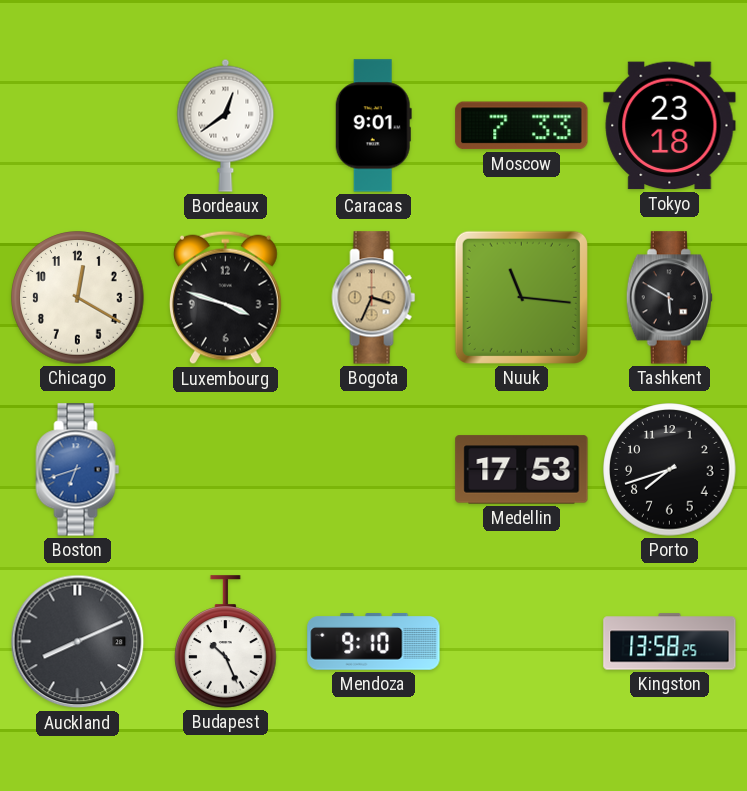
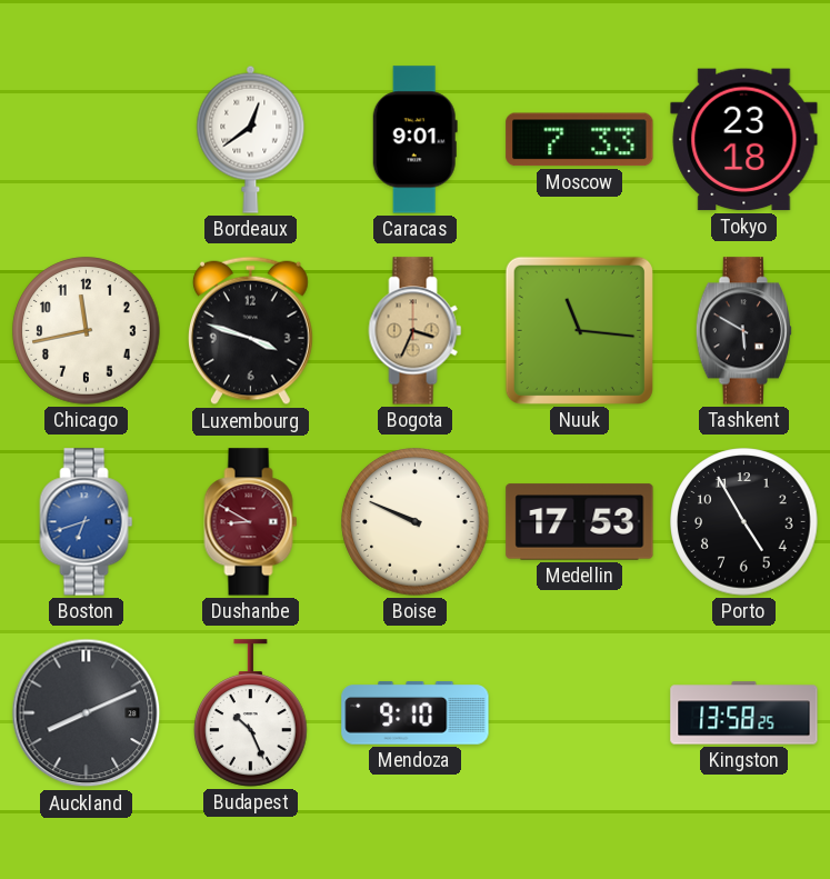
Chicago: 12:20 -> 11:43
Dushanbe: none -> 8:50
Boise: none -> 9:49
Porto: 7:42 -> 4:55
